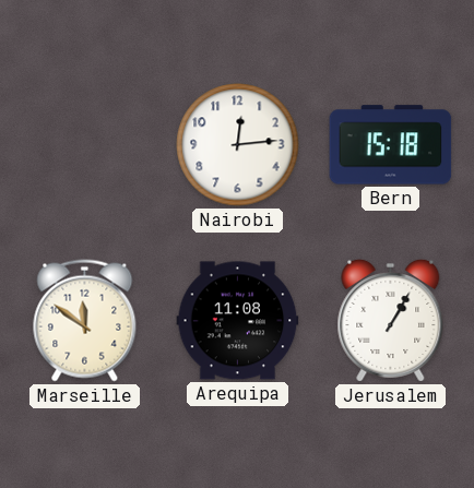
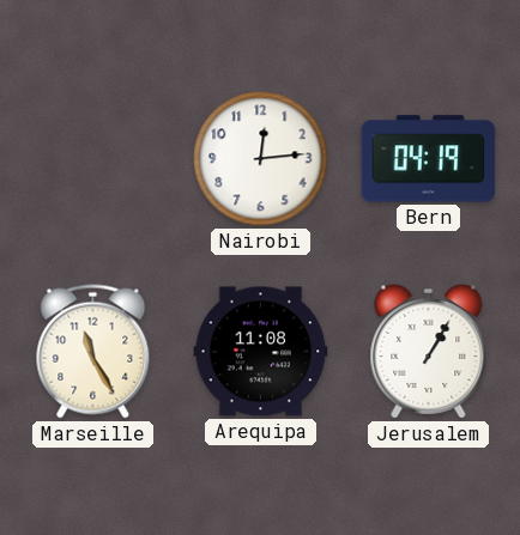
Bern: 15:18 -> 04:19
Marseille: 11:51 -> 11:25
